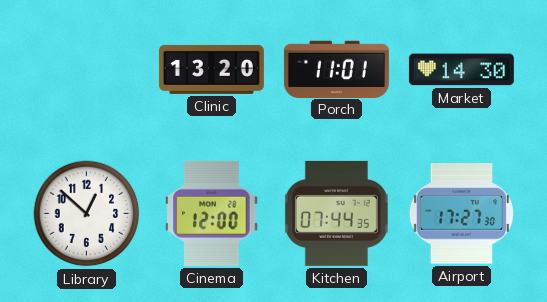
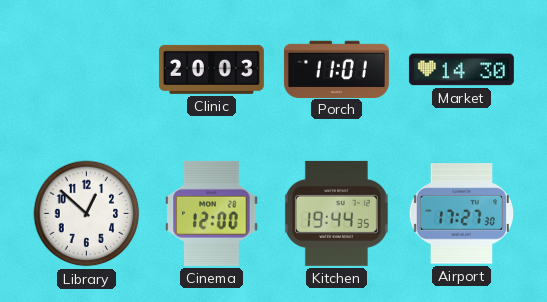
Clinic: 13:20 -> 20:03
Kitchen: 07:44 -> 19:44
